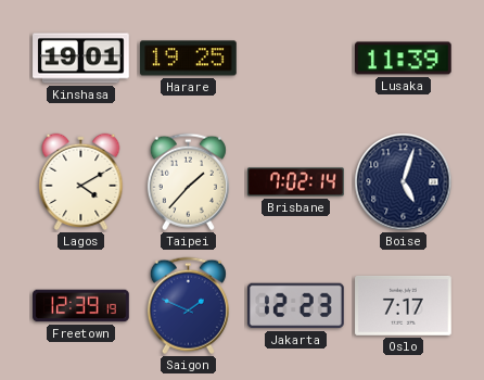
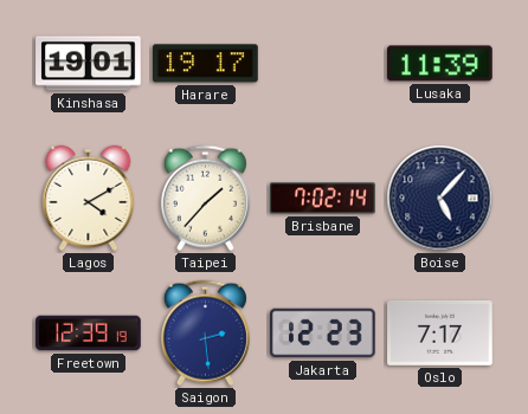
Harare: 19:25 -> 19:17
Boise: 5:03 -> 5:07
Saigon: 1:49 -> 2:29
